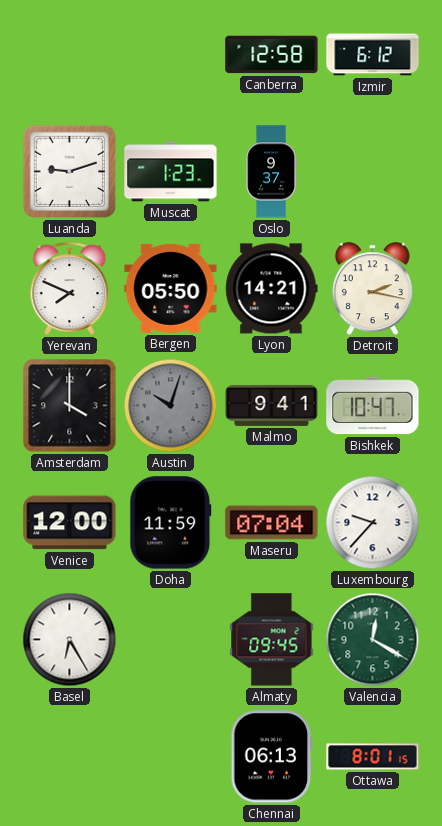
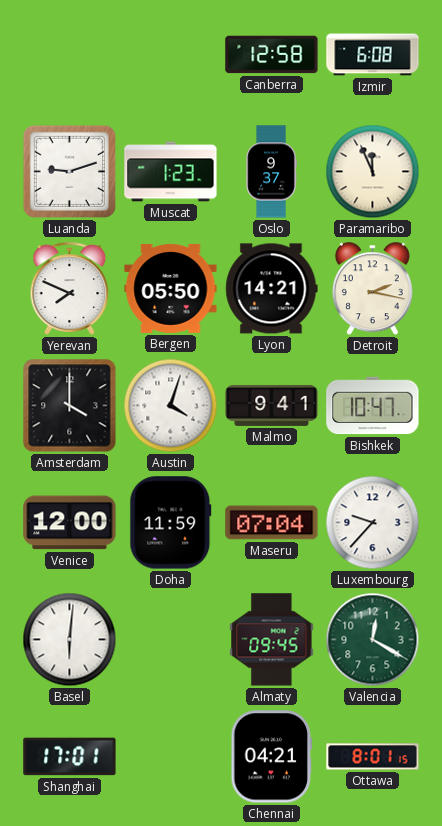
Izmir: 6:12 -> 6:08
Paramaribo: none -> 11:56
Austin: 10:03 -> 4:03
Austin dial: grey -> white
Basel: 6:25 -> 6:01
Shanghai: none -> 17:01
Chennai: 06:13 -> 04:21
